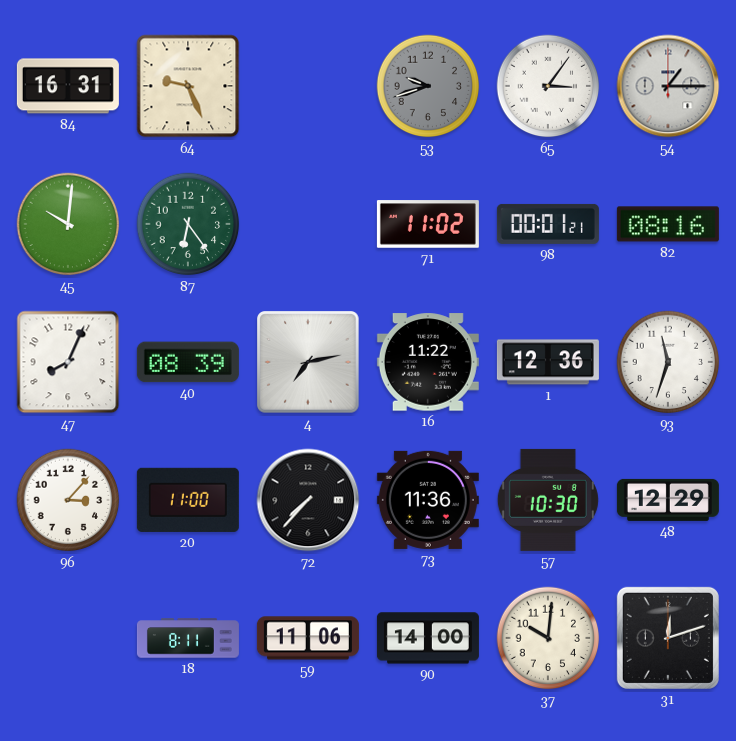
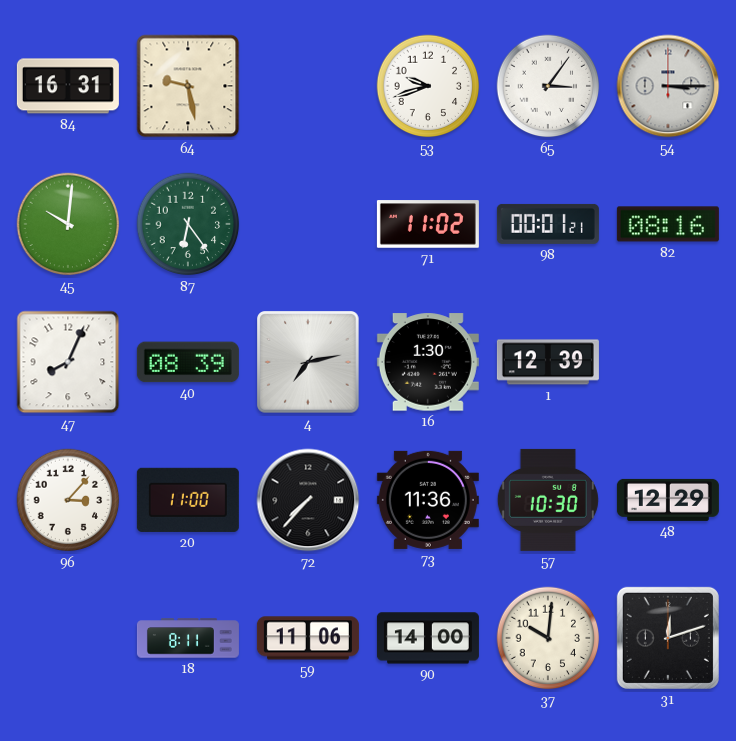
64: 9:26 -> 9:28
53 dial: grey -> white
54: 1:15 -> 3:15
16: 11:22 -> 1:30
1: 12:36 -> 12:39
93: 11:33 -> none
